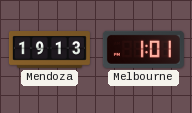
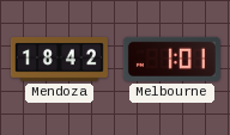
Mendoza: 19:13 -> 18:42
